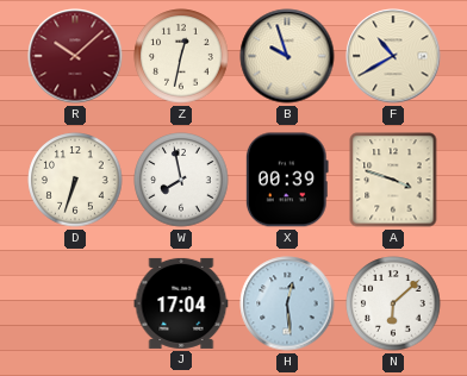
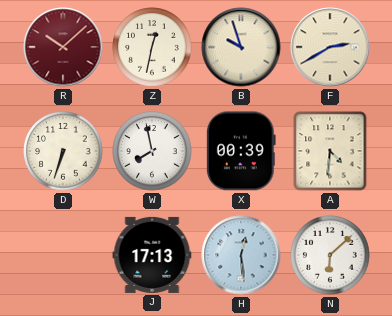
F: 10:40 -> 2:40
A: 3:48 -> 4:31
J: 17:04 -> 17:13
